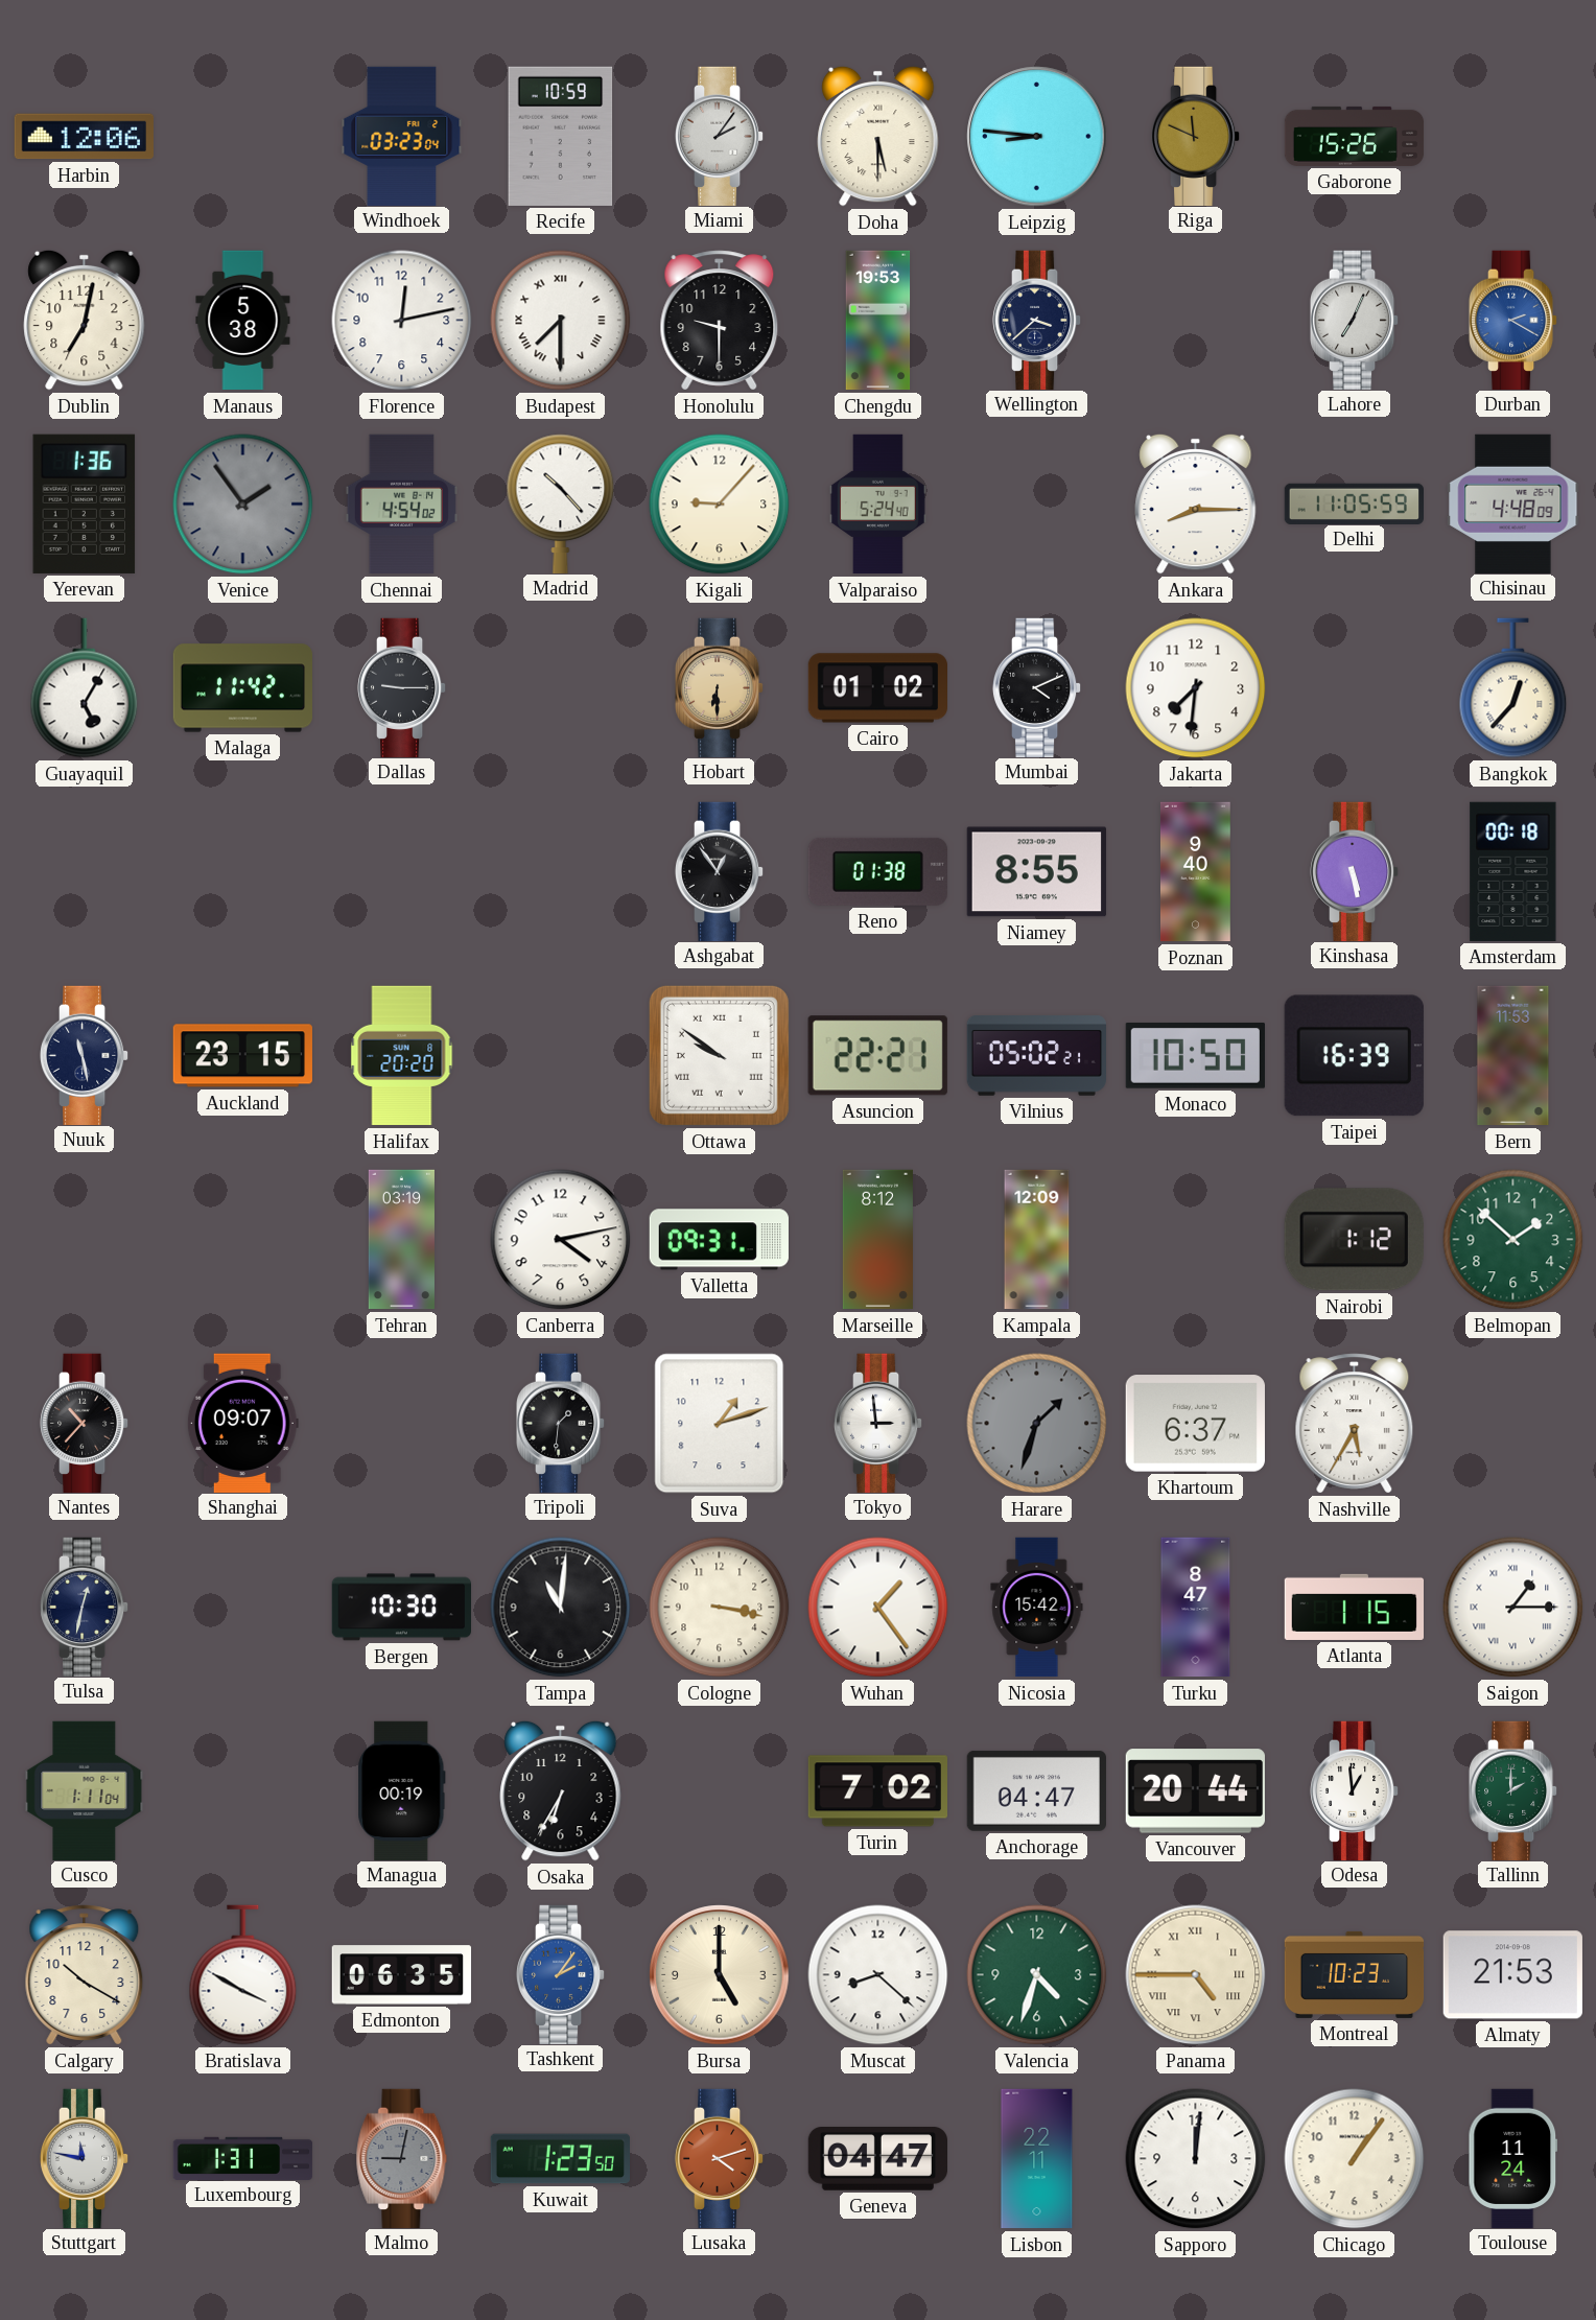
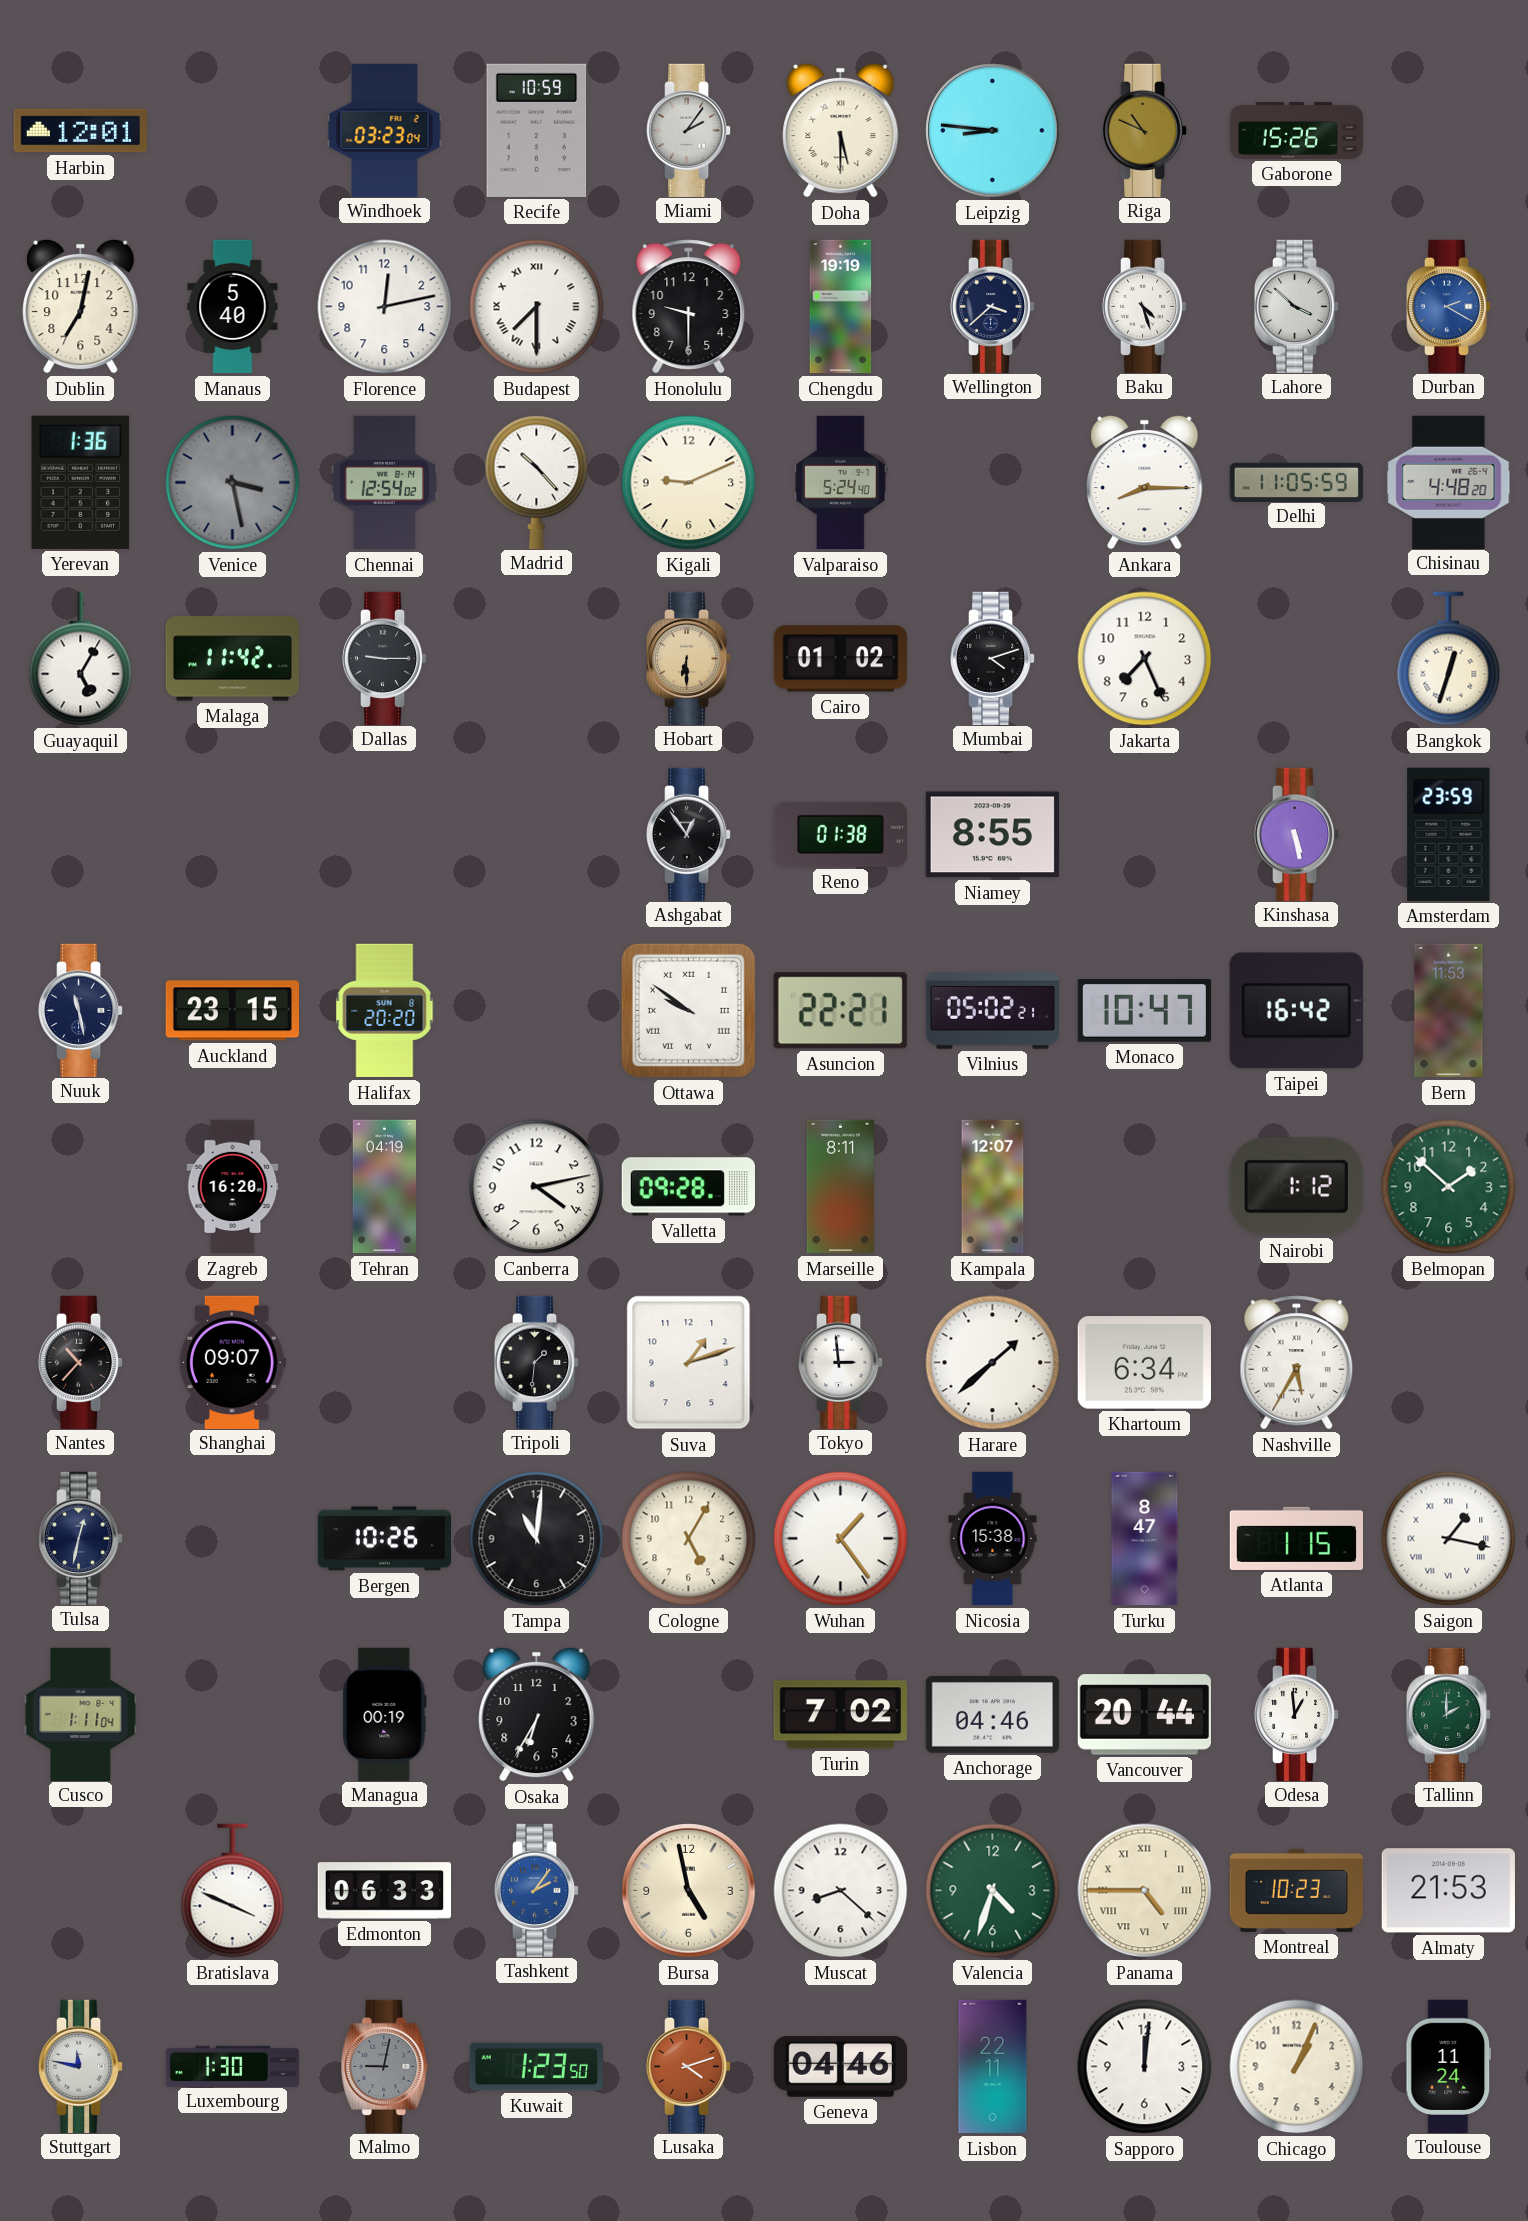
Harbin: 12:06 -> 12:01
Riga: 11:49 -> 10:49
Manaus: 5:38 -> 5:40
Chengdu: 19:53 -> 19:19
Baku: none -> 4:27
Lahore: 7:04 -> 3:52
Venice: 1:54 -> 3:28
Chennai: 4:54 -> 12:54
Kigali: 9:07 -> 9:11
Chisinau: 4:48:09 -> 4:48:20
Mumbai: 4:11 -> 4:12
Jakarta: 7:31 -> 7:26
Bangkok: 12:37 -> 12:33
Poznan: 9:40 -> none
Amsterdam: 00:18 -> 23:59
Monaco: 10:50 -> 10:47
Taipei: 16:39 -> 16:42
Zagreb: none -> 16:20
Tehran: 03:19 -> 04:19
Valletta: 09:31 -> 09:28
Marseille: 8:12 -> 8:11
Kampala: 12:09 -> 12:07
Harare: 1:33 -> 1:38
Harare dial: grey -> white
Khartoum: 6:37 -> 6:34
Bergen: 10:30 -> 10:26
Cologne: 3:17 -> 5:05
Nicosia: 15:42 -> 15:38
Saigon: 1:15 -> 1:17
Anchorage: 04:47 -> 04:46
Calgary: 10:20 -> none
Bratislava: 3:50 -> 3:49
Edmonton: 06:35 -> 06:33
Bursa: 5:00 -> 4:58
Luxembourg: 1:31 -> 1:30
Geneva: 04:47 -> 04:46
Chicago: 1:06 -> 1:04
